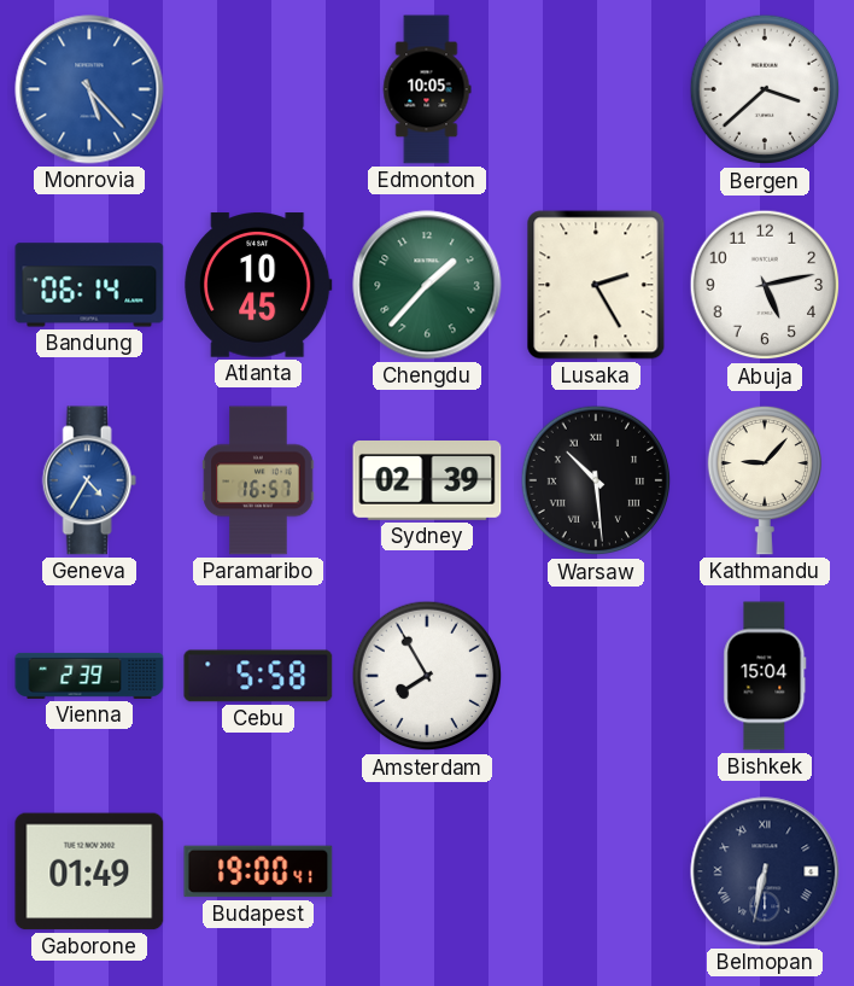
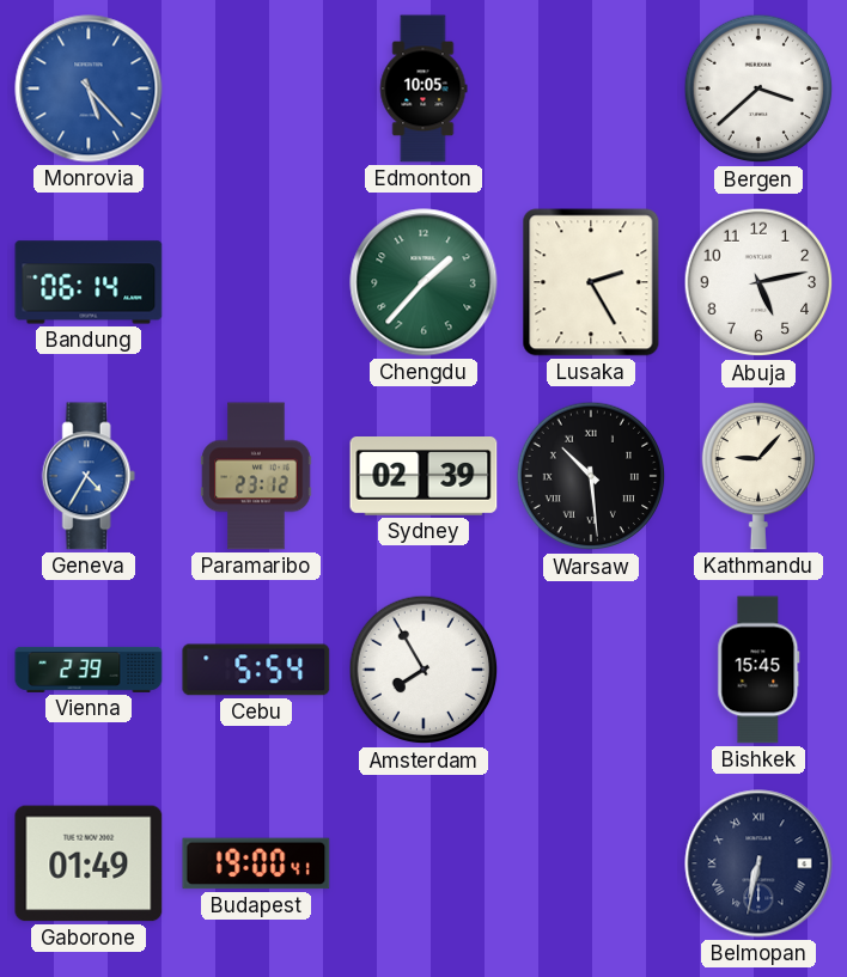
Atlanta: 10:45 -> none
Paramaribo: 16:57 -> 23:12
Cebu: 5:58 -> 5:54
Bishkek: 15:04 -> 15:45
